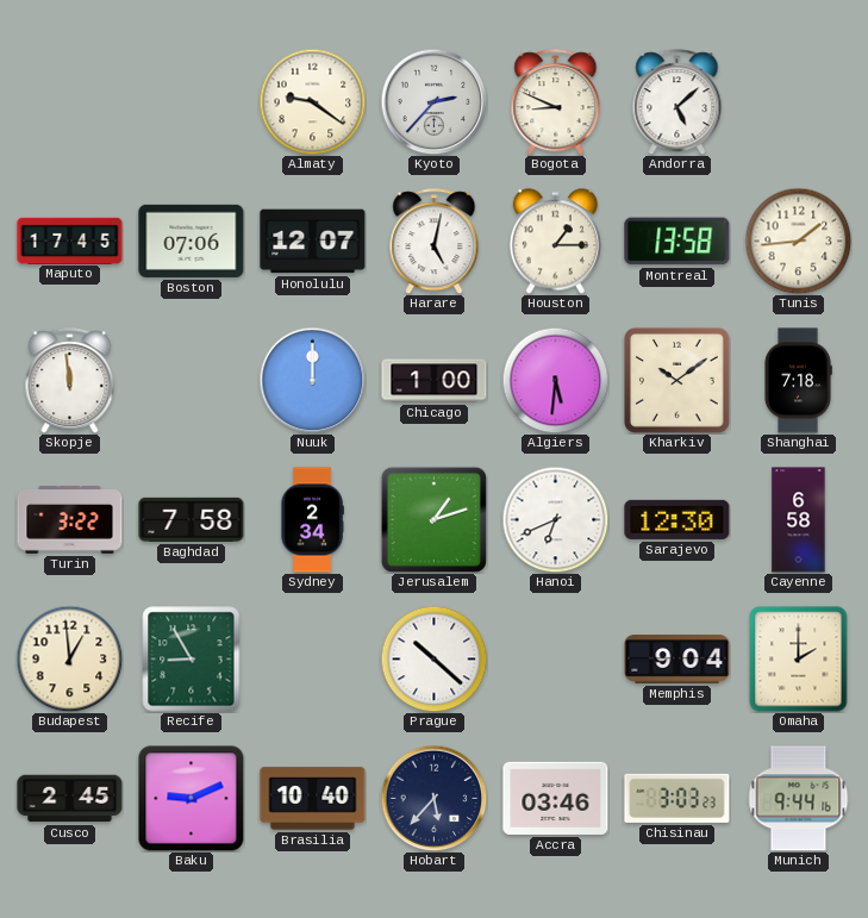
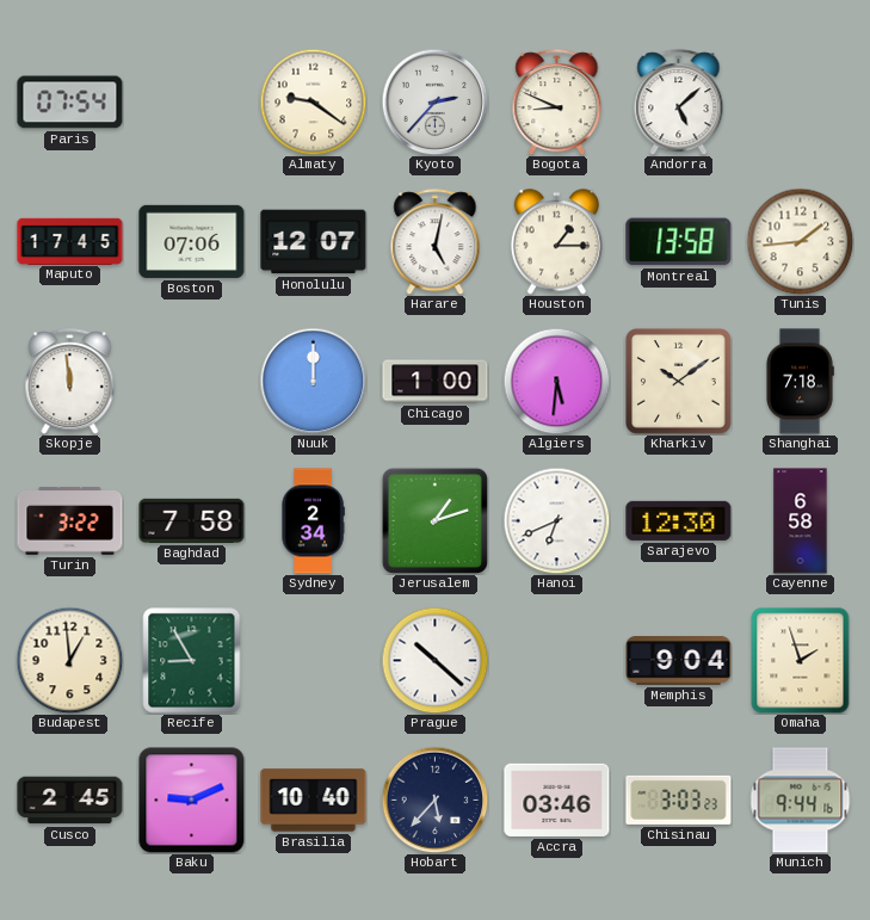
Paris: none -> 07:54
Omaha: 2:00 -> 1:57
